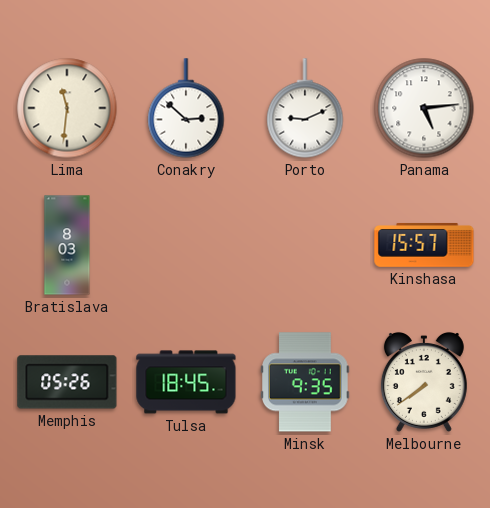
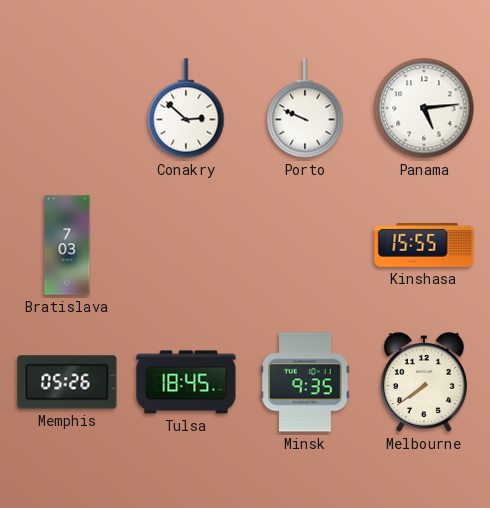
Lima: 11:31 -> none
Porto: 9:11 -> 9:49
Bratislava: 8:03 -> 7:03
Kinshasa: 15:57 -> 15:55
